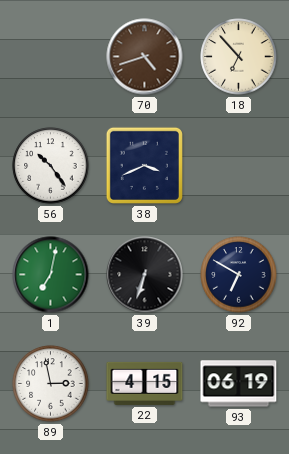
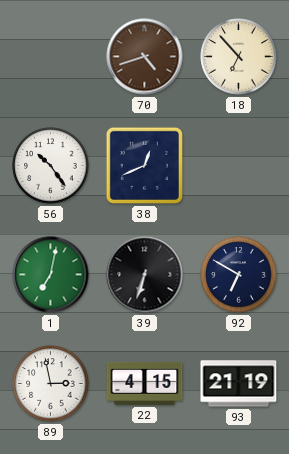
38: 3:41 -> 12:41
93: 06:19 -> 21:19
